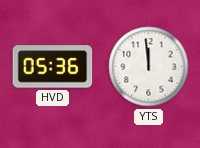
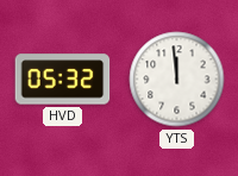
HVD: 05:36 -> 05:32
